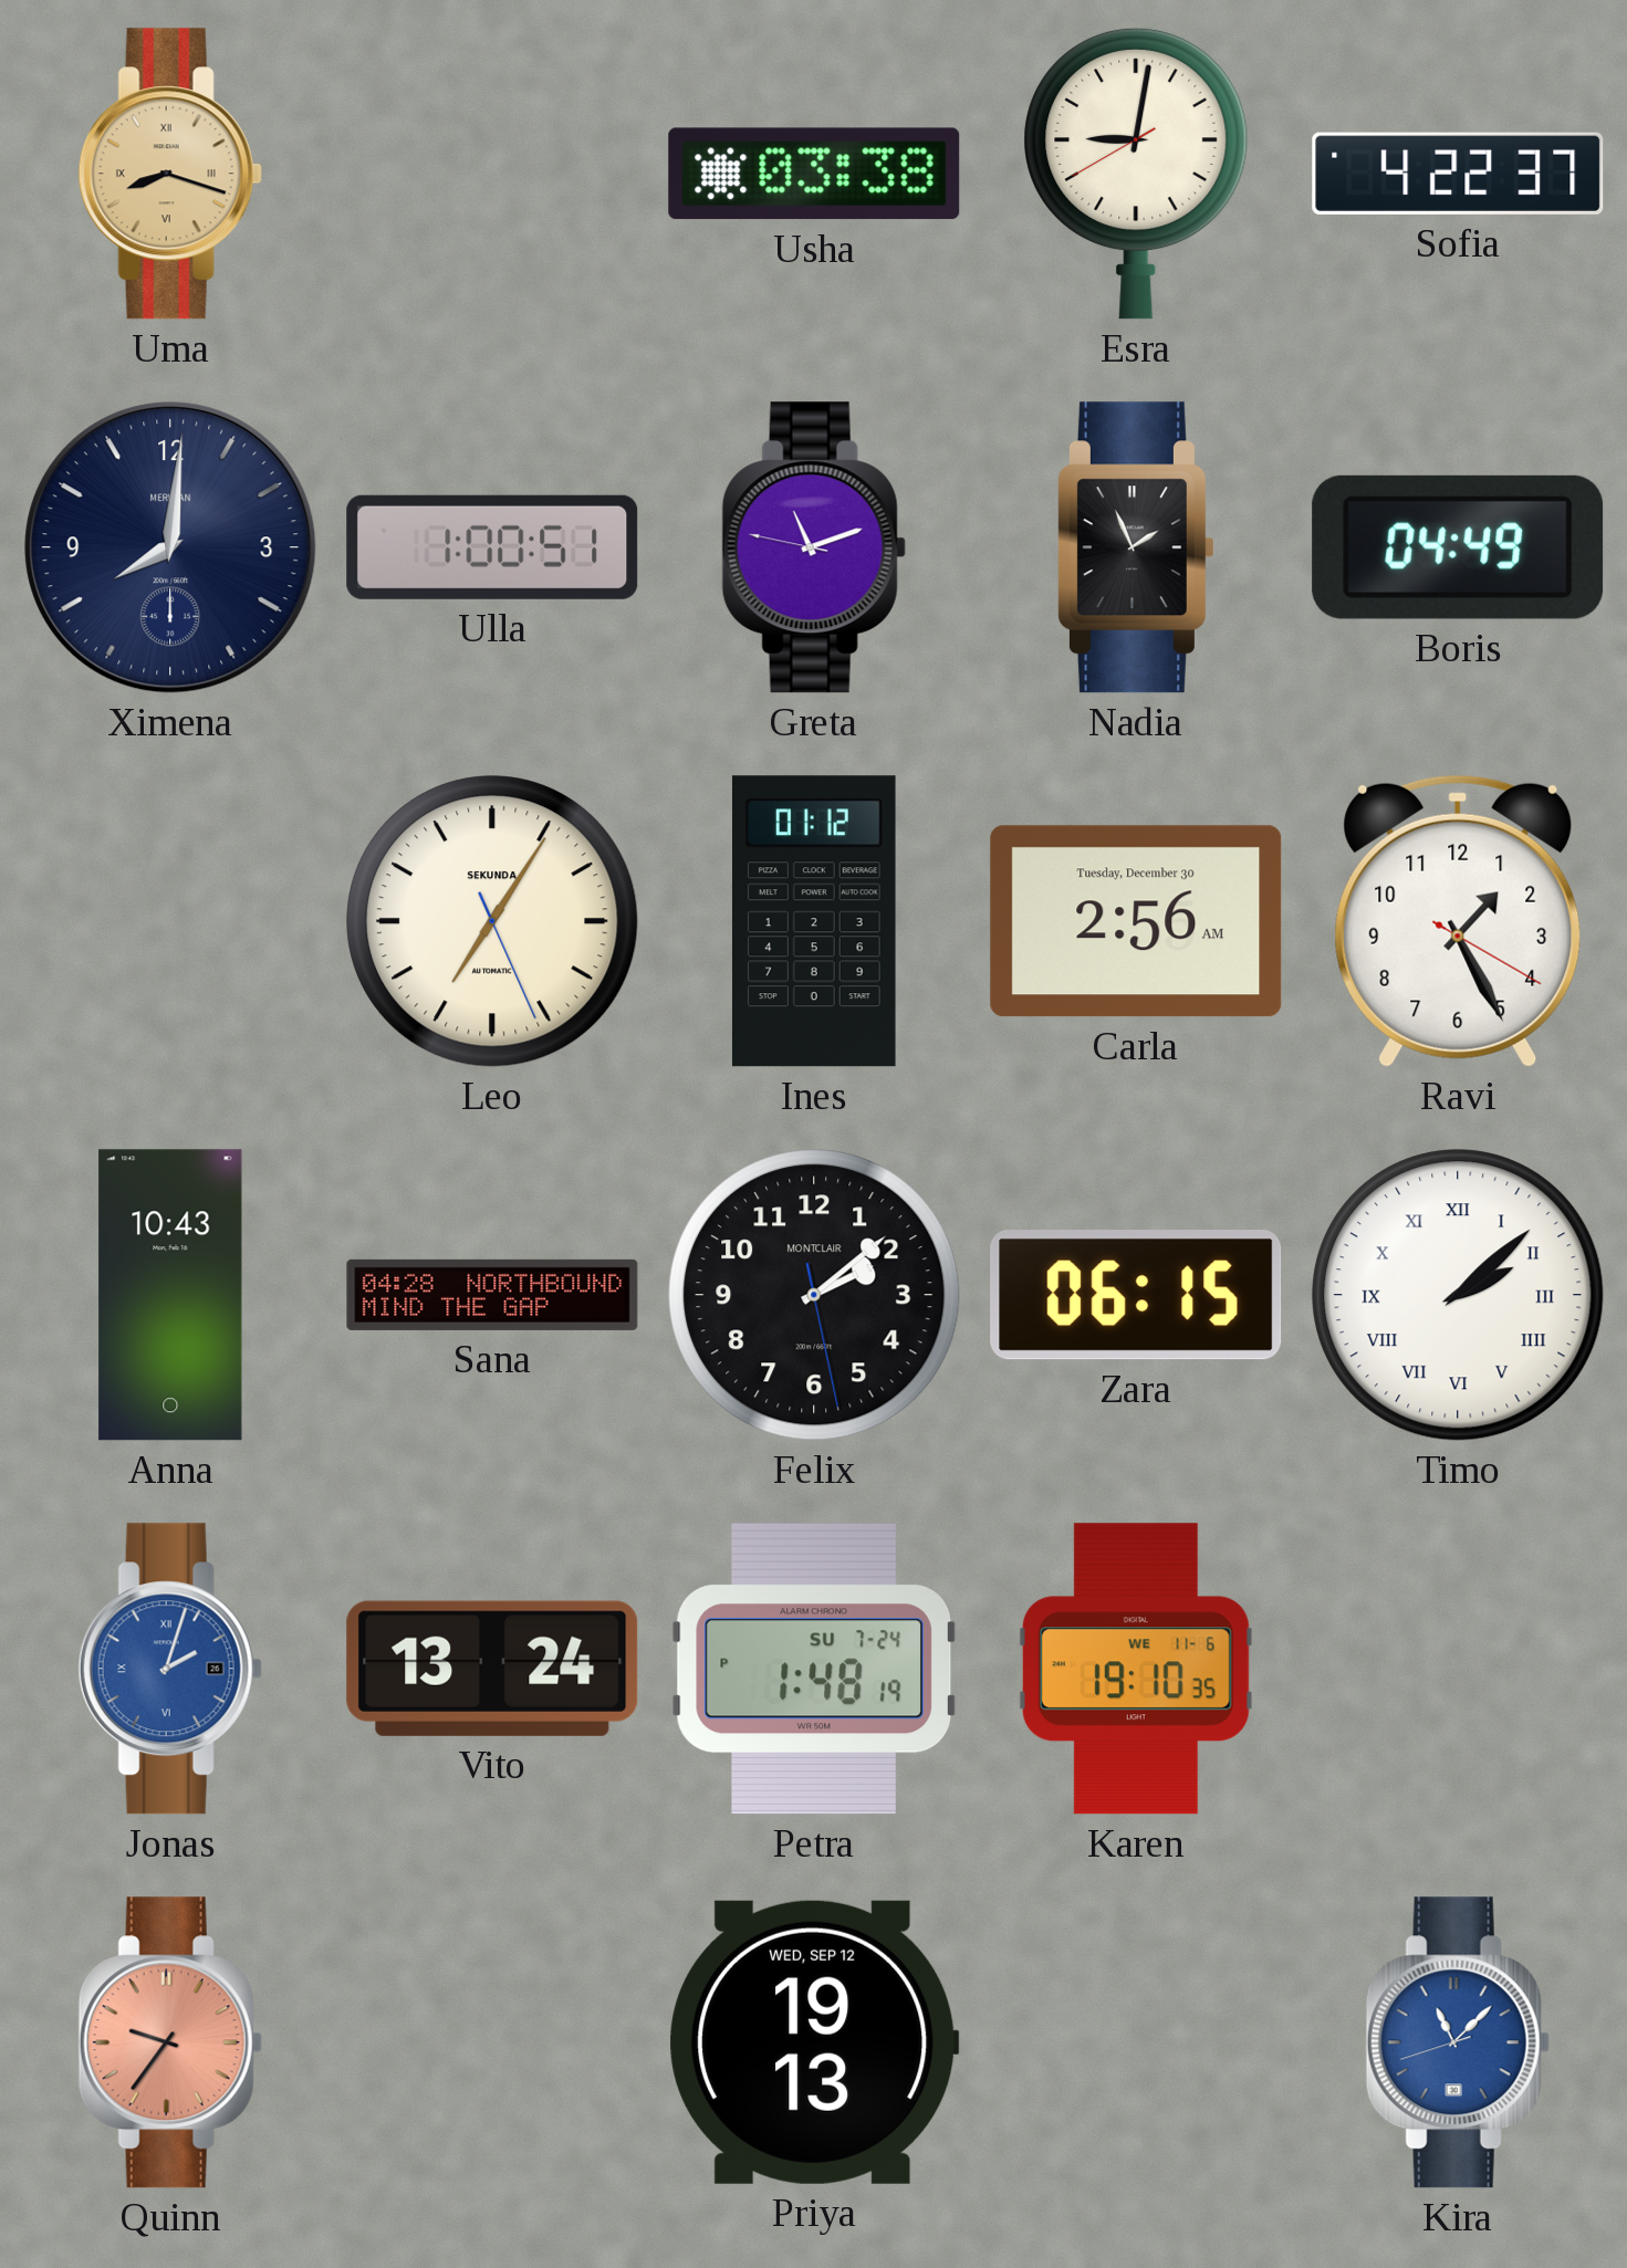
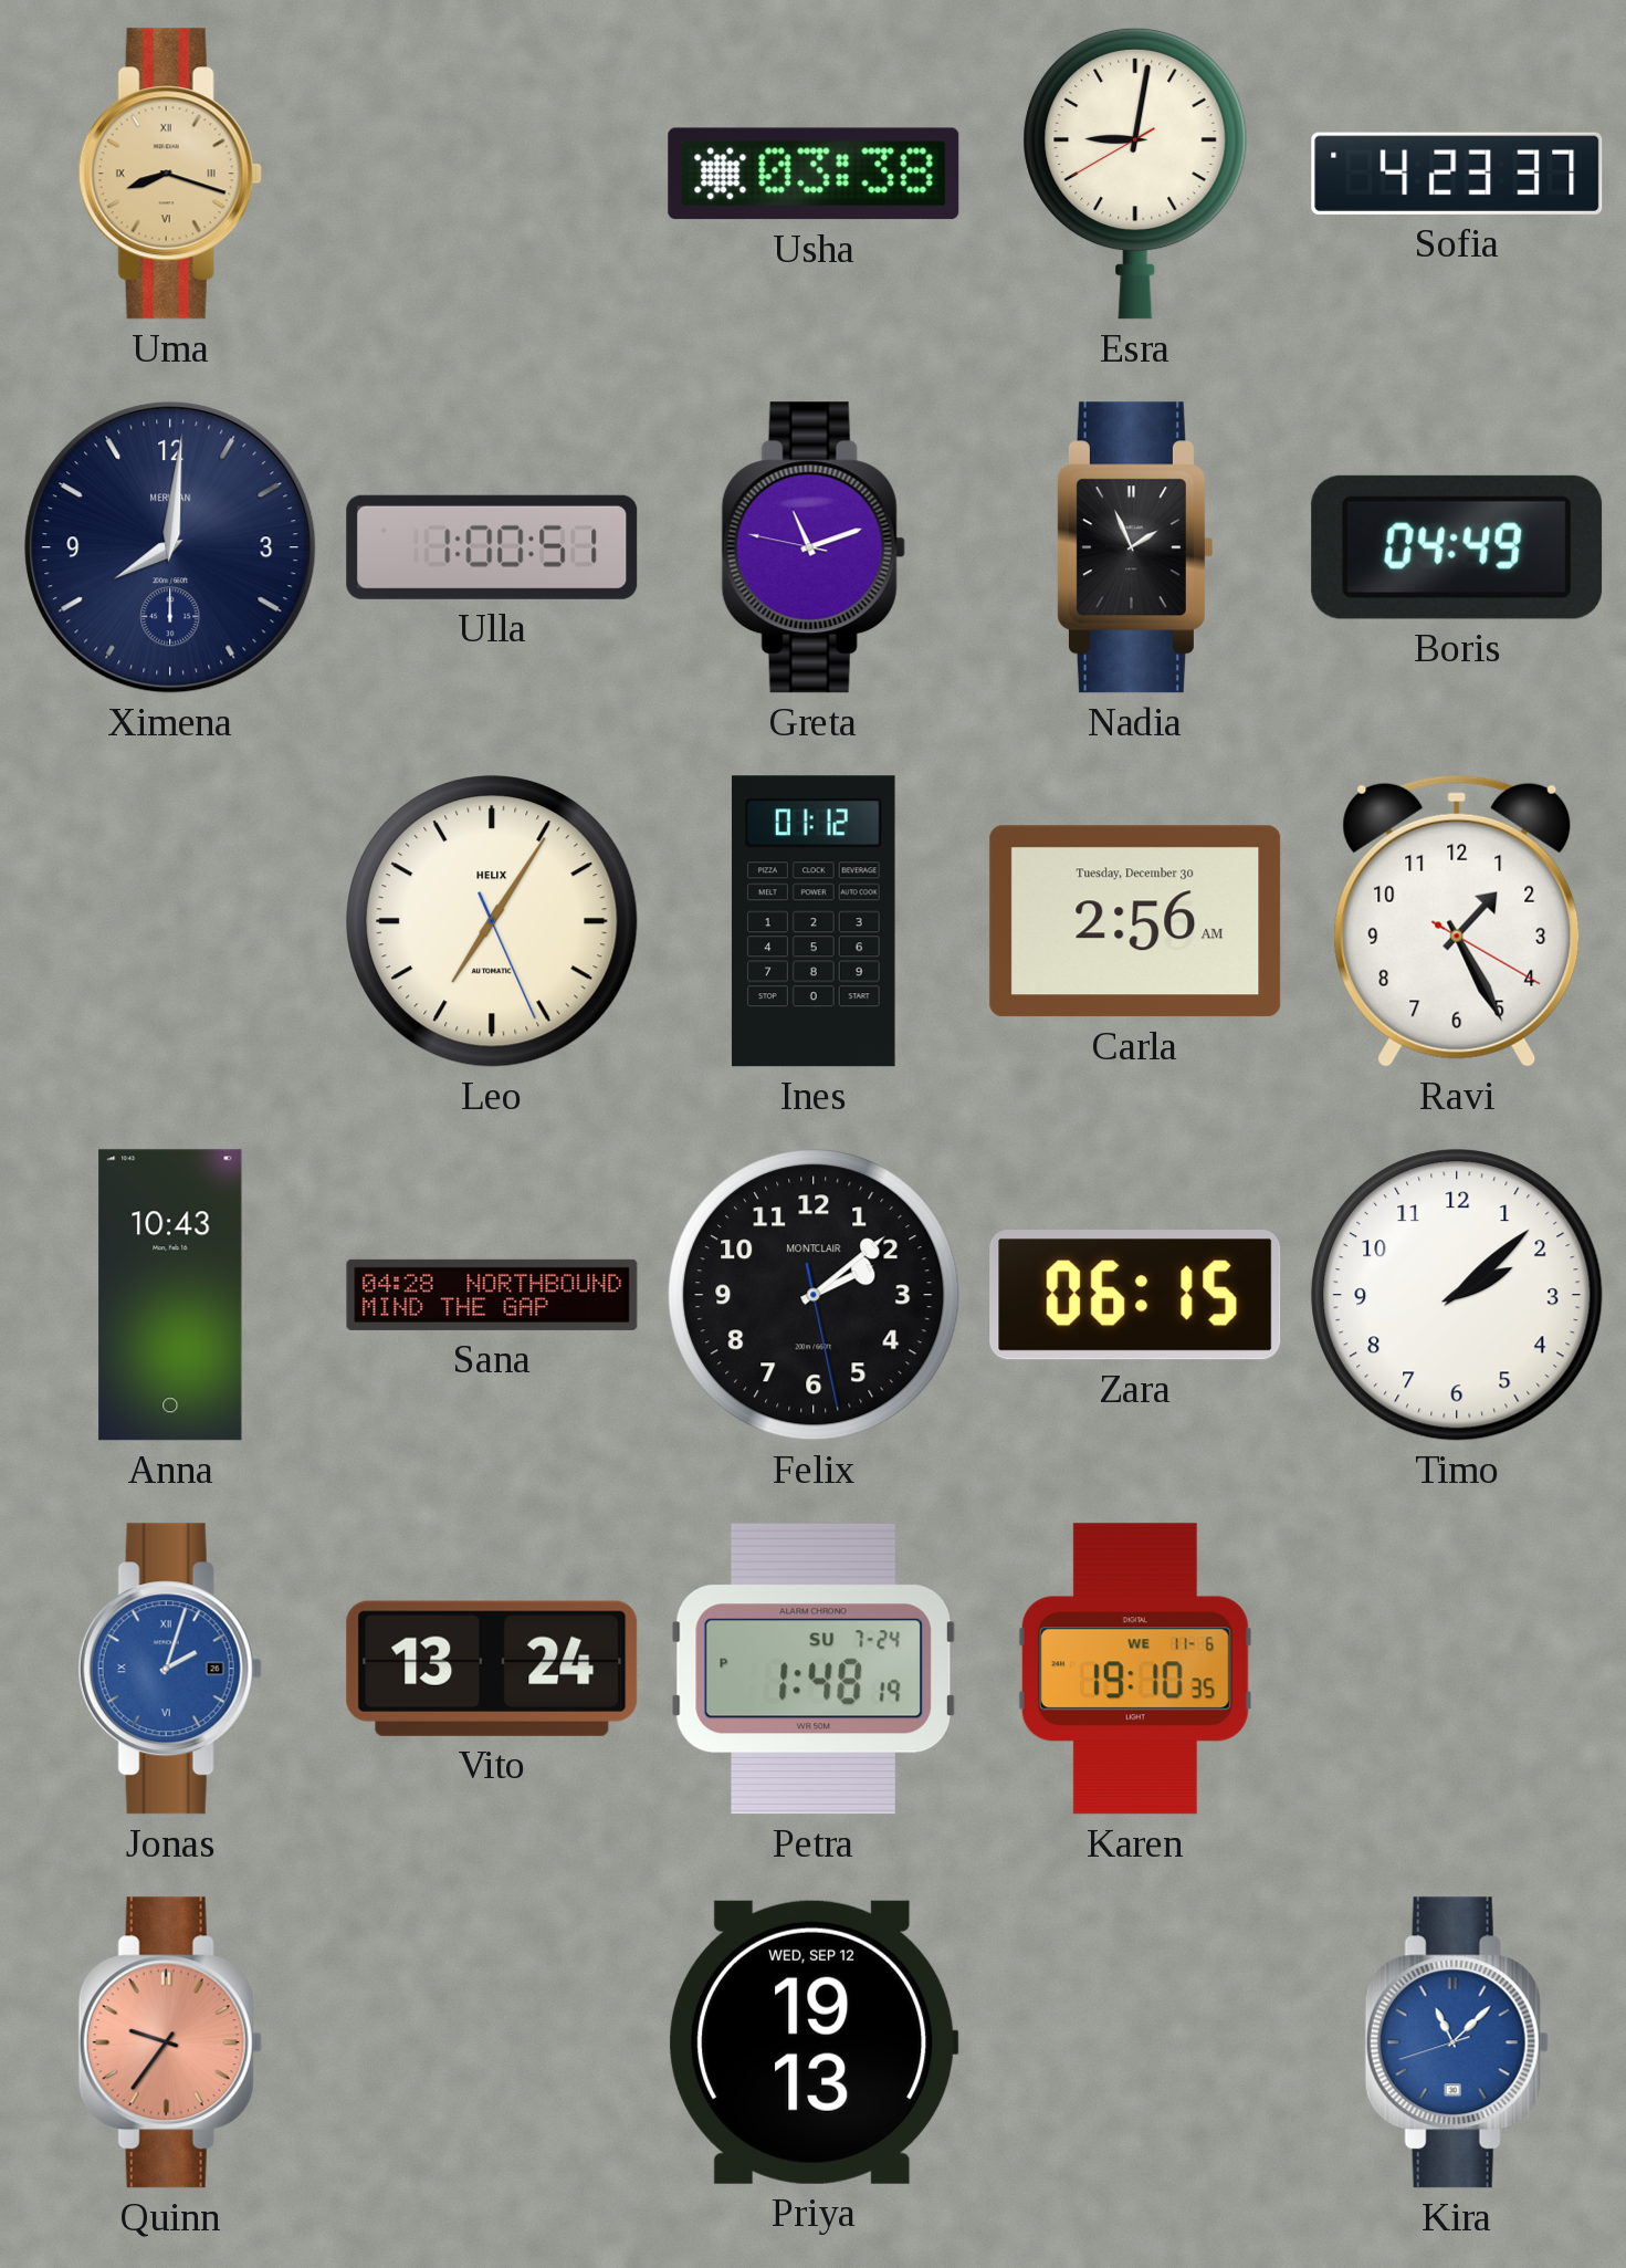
Sofia: 4:22 -> 4:23
Leo brand: SEKUNDA -> HELIX
Timo numerals: Roman -> Arabic
